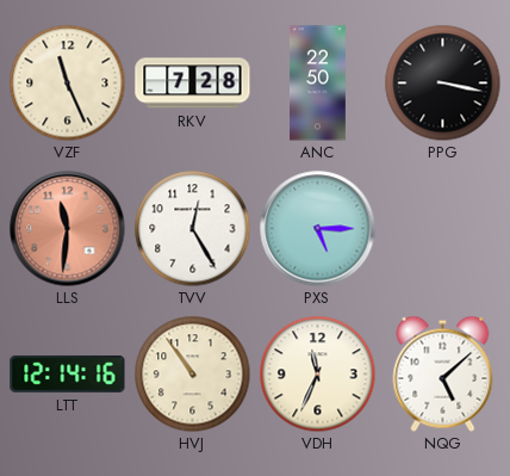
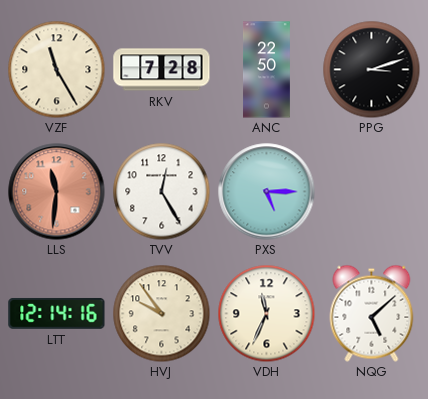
VZF: 11:26 -> 11:25
PPG: 3:17 -> 3:12
HVJ: 10:54 -> 9:54
